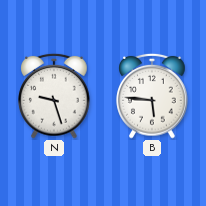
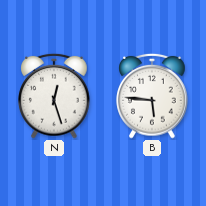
N: 9:27 -> 12:27
